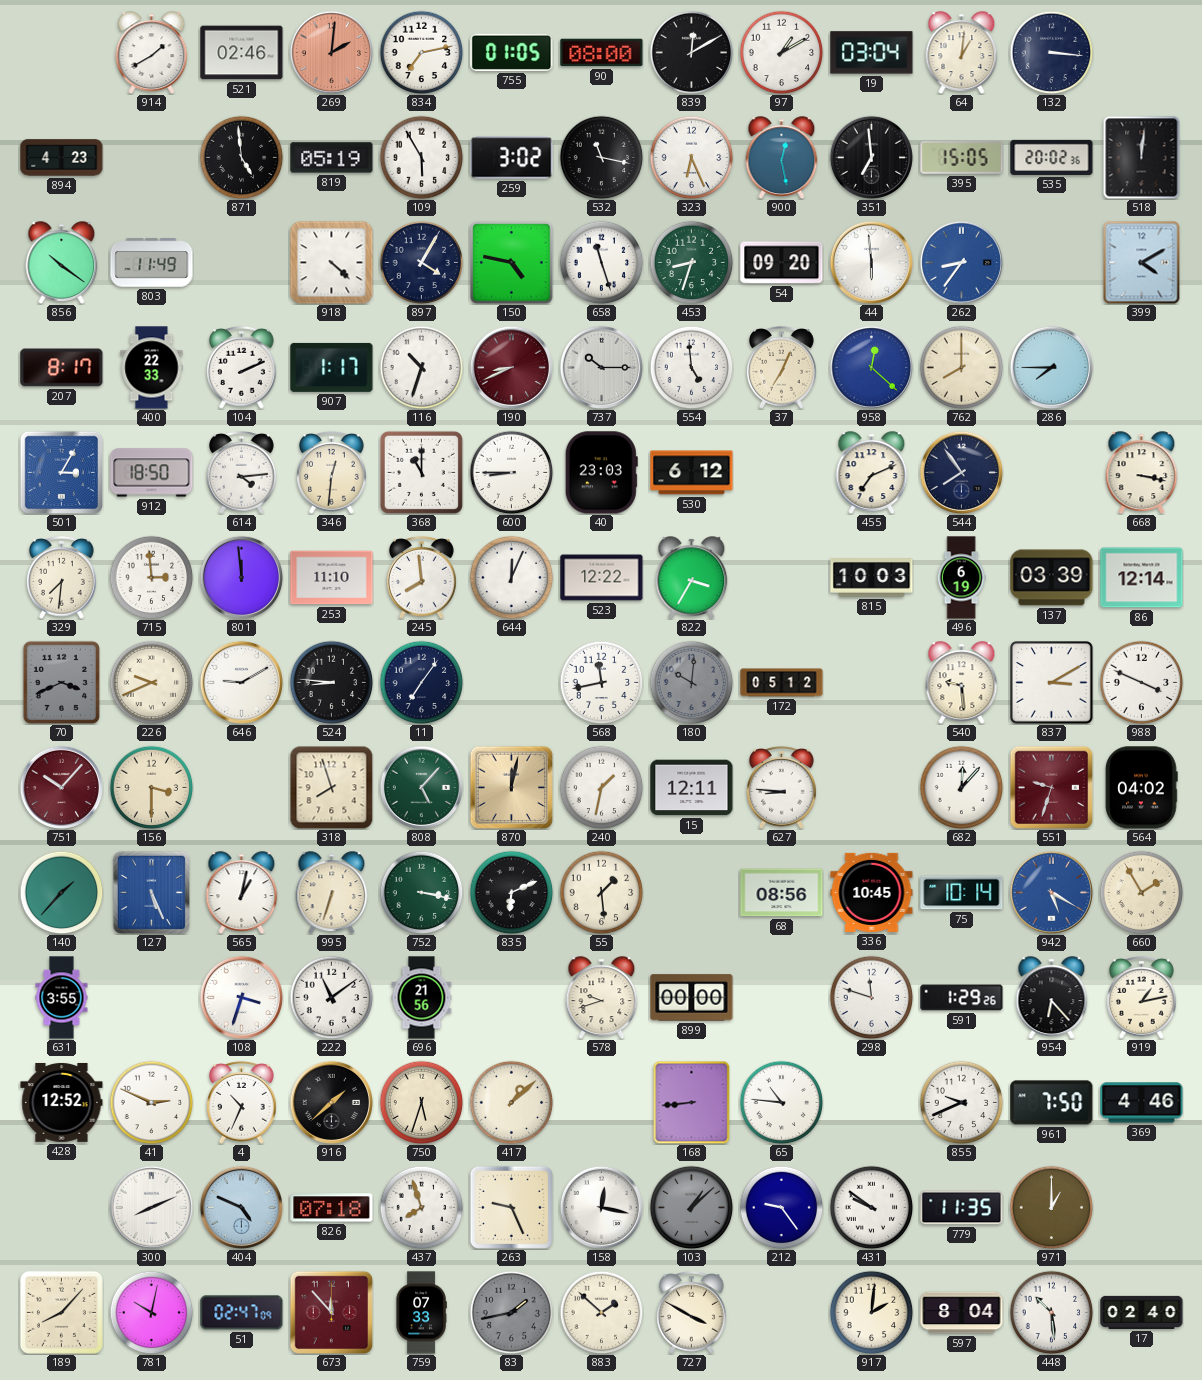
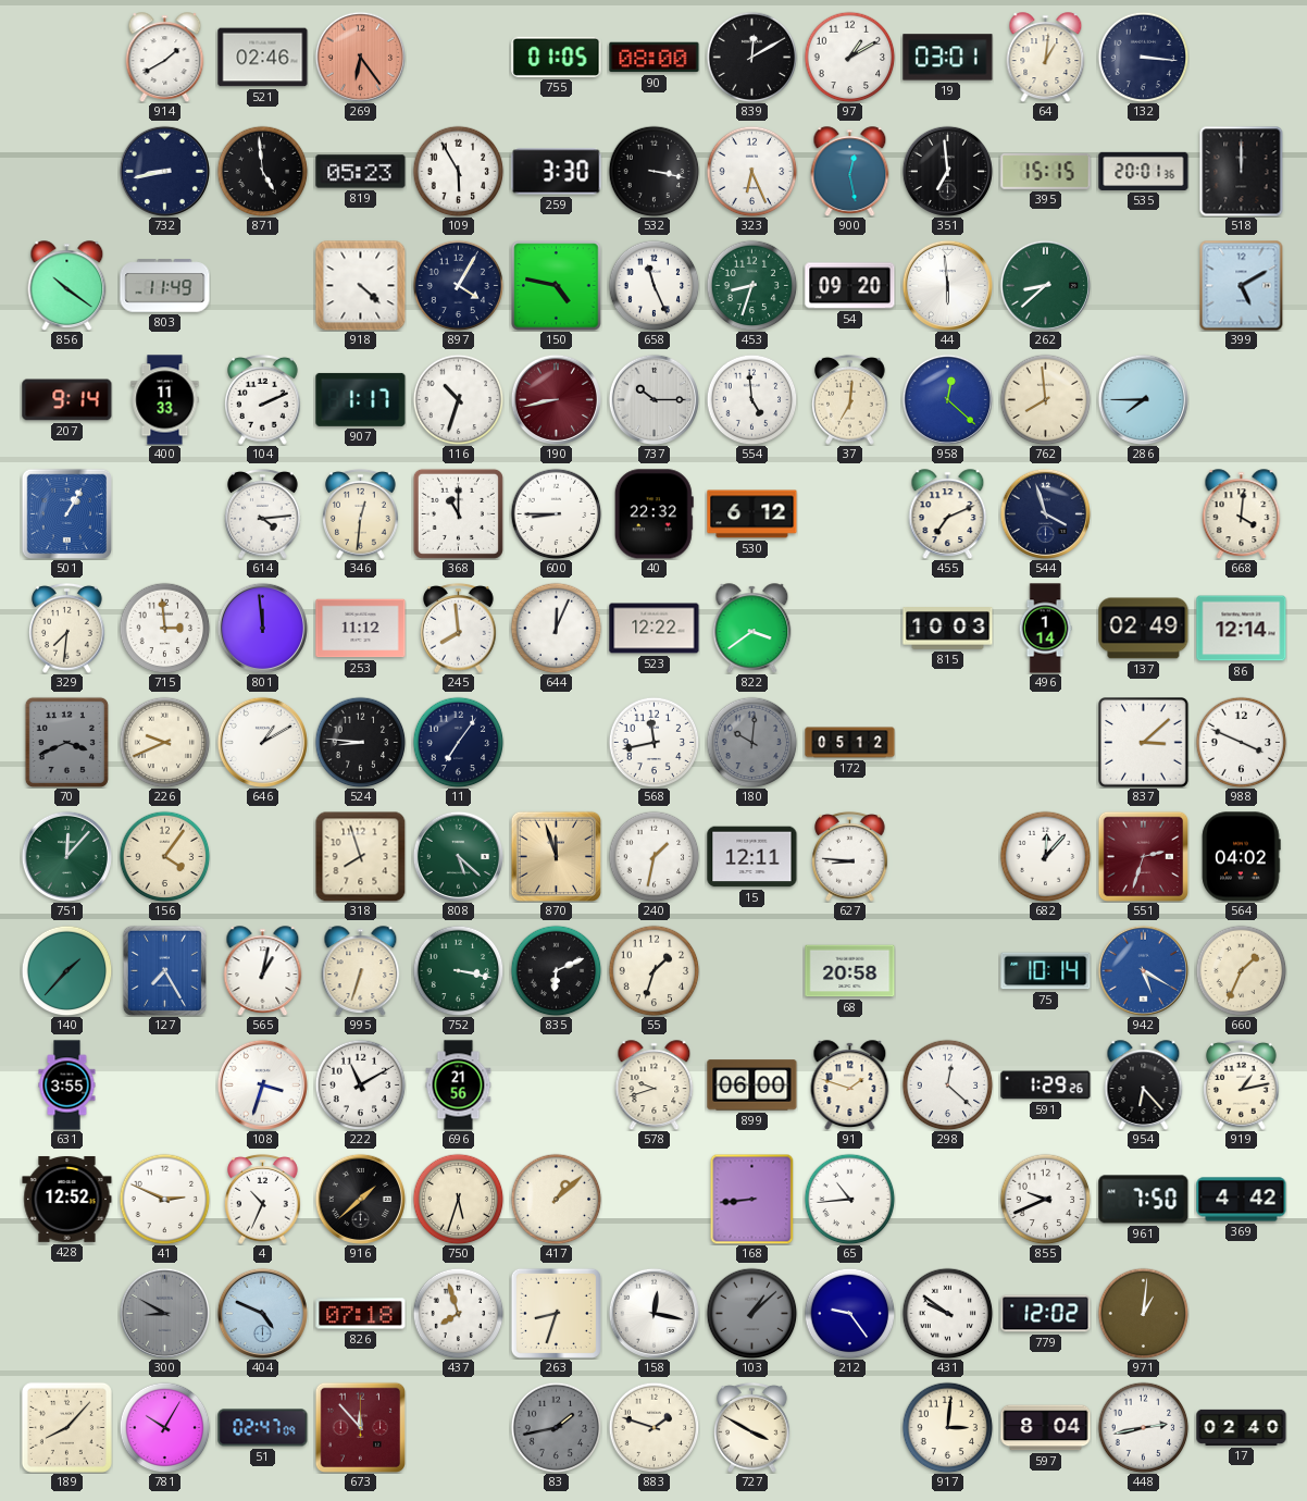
269: 2:01 -> 6:24
834: 7:13 -> none
19: 03:04 -> 03:01
894: 4:23 -> none
732: none -> 8:43
819: 05:19 -> 05:23
259: 3:02 -> 3:30
532: 11:17 -> 3:17
395: 15:05 -> 15:15
535: 20:02 -> 20:01
518: 12:01 -> 12:00
658: 11:27 -> 11:26
262: 8:36 -> 8:38
262 dial: blue -> green
399: 4:10 -> 5:10
207: 8:17 -> 9:14
400: 22:33 -> 11:33
190: 8:41 -> 8:43
37: 7:04 -> 7:01
762: 8:00 -> 7:59
501: 3:05 -> 1:05
912: 18:50 -> none
40: 23:03 -> 22:32
544: 7:54 -> 3:57
668: 3:17 -> 4:01
253: 11:10 -> 11:12
822: 3:35 -> 3:39
496: 6:19 -> 1:14
137: 03:39 -> 02:49
646: 9:10 -> 1:10
540: 9:29 -> none
837: 3:10 -> 3:08
751: 10:07 -> 12:07
751 dial: burgundy -> green
156: 3:30 -> 4:06
808: 5:07 -> 5:22
870: 12:02 -> 11:57
551: 9:33 -> 2:33
127: 5:26 -> 7:25
55: 1:29 -> 1:33
68: 08:56 -> 20:58
336: 10:45 -> none
660: 1:55 -> 1:34
222: 11:09 -> 11:10
899: 00:00 -> 06:00
91: none -> 1:48
298: 11:48 -> 12:22
65: 10:46 -> 10:44
369: 4:46 -> 4:42
300: 8:11 -> 8:50
300 dial: white -> grey
263: 9:26 -> 8:33
779: 11:35 -> 12:02
971: 1:00 -> 1:01
781: 10:02 -> 10:05
759: 07:33 -> none
883: 1:52 -> 1:48
917: 2:01 -> 3:01
448: 10:29 -> 2:43
